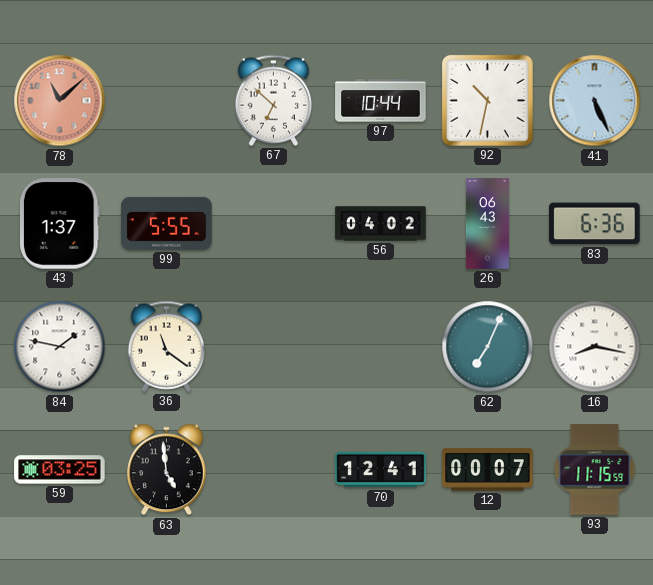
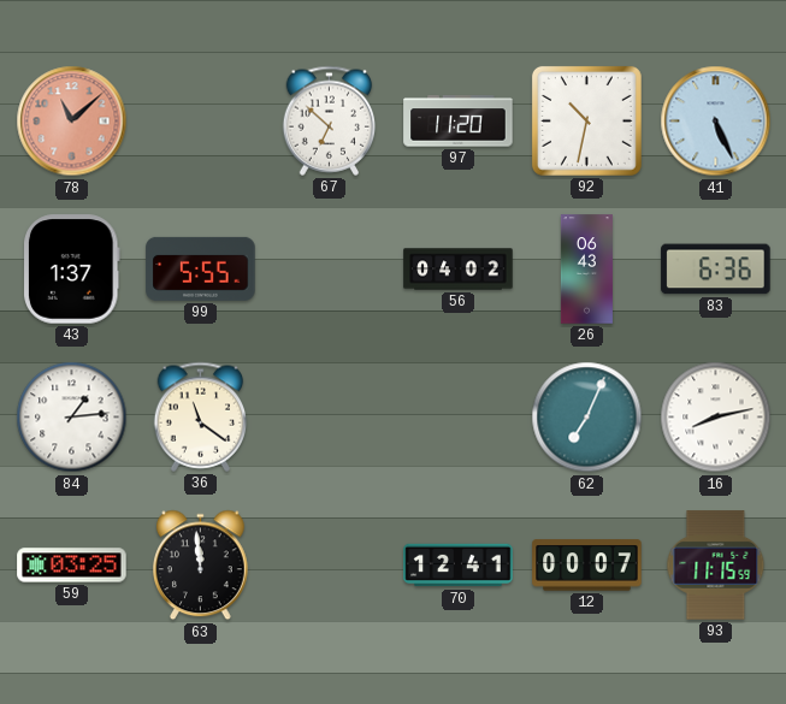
97: 10:44 -> 11:20
84: 1:47 -> 1:14
16: 8:17 -> 8:13
63: 4:59 -> 11:59
